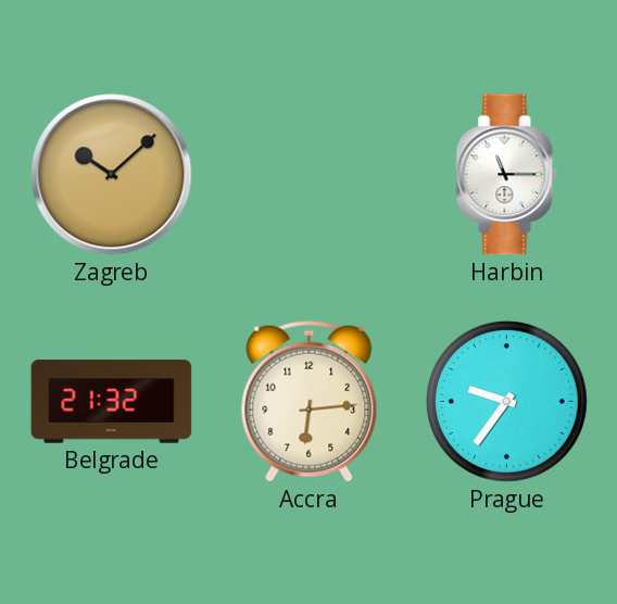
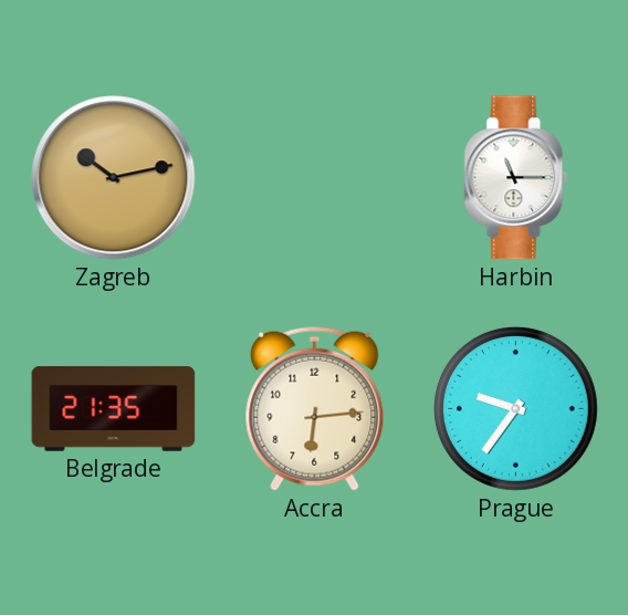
Zagreb: 10:08 -> 10:13
Belgrade: 21:32 -> 21:35
